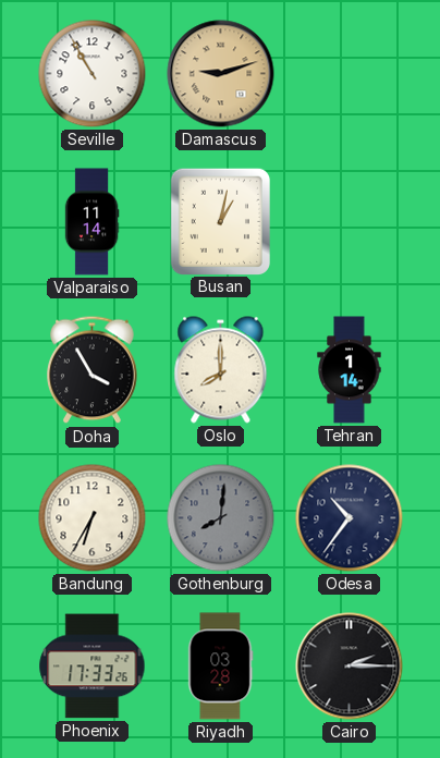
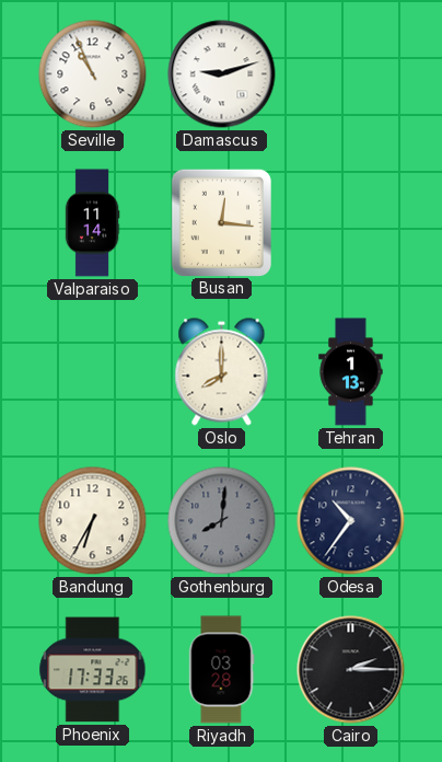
Seville: 10:55 -> 10:56
Damascus dial: champagne -> white
Busan: 1:02 -> 12:16
Doha: 3:55 -> none
Tehran: 1:14 -> 1:13
